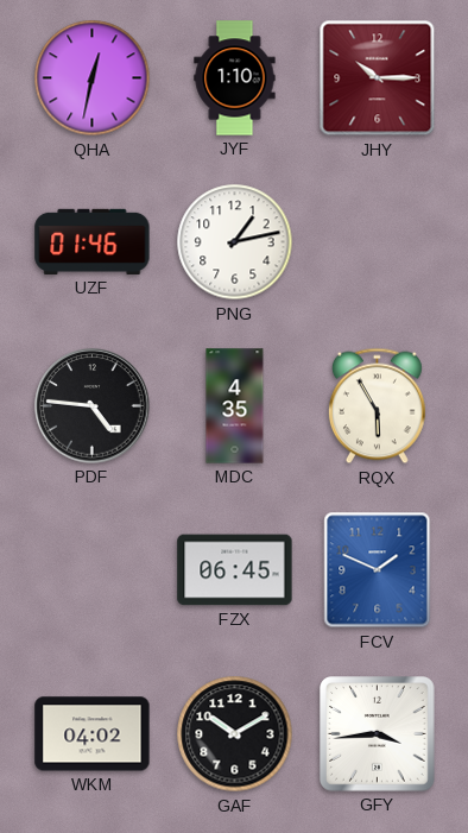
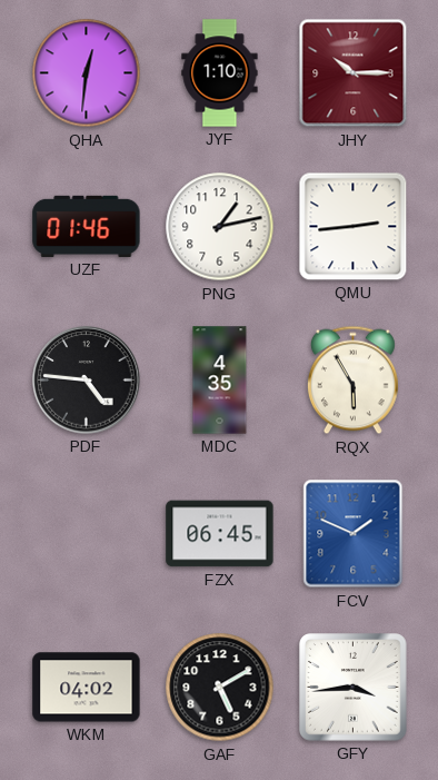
QHA: 12:32 -> 12:31
QMU: none -> 2:44
GAF: 10:10 -> 5:10
